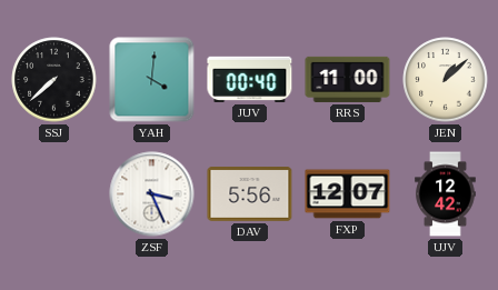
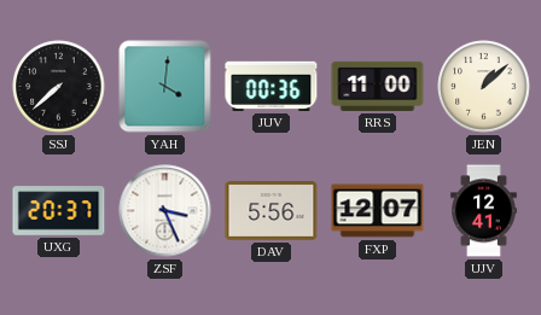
JUV: 00:40 -> 00:36
UXG: none -> 20:37
UJV: 12:42 -> 12:41
